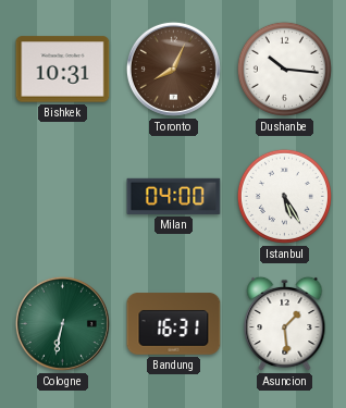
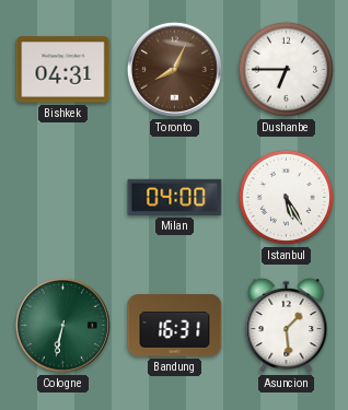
Bishkek: 10:31 -> 04:31
Dushanbe: 10:16 -> 6:45
